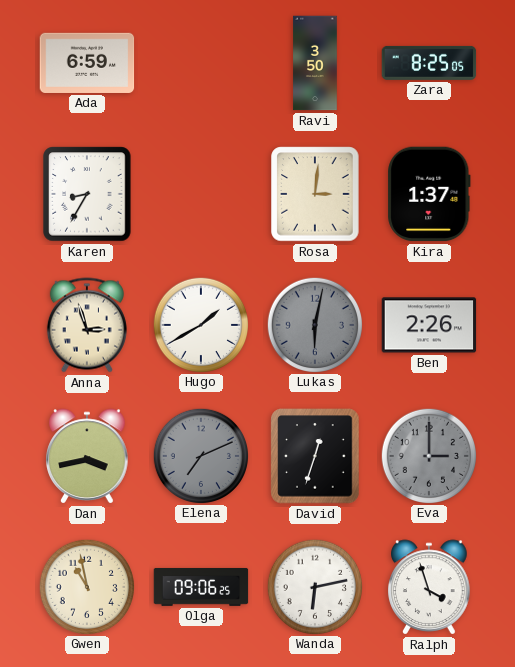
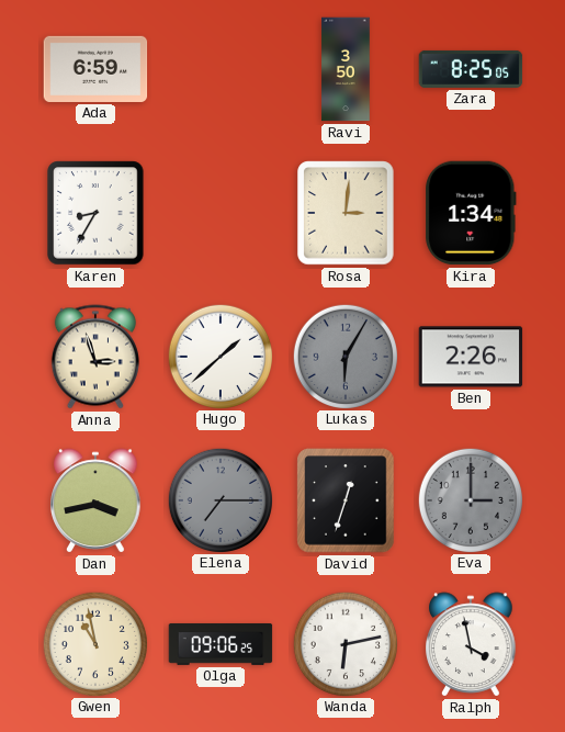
Kira: 1:37 -> 1:34
Hugo: 1:40 -> 1:38
Lukas: 6:02 -> 6:05
Elena: 7:11 -> 7:15
Ralph: 3:57 -> 3:58
